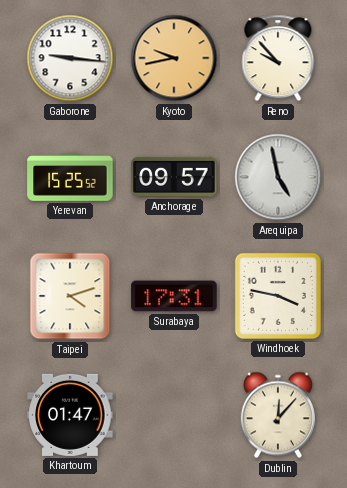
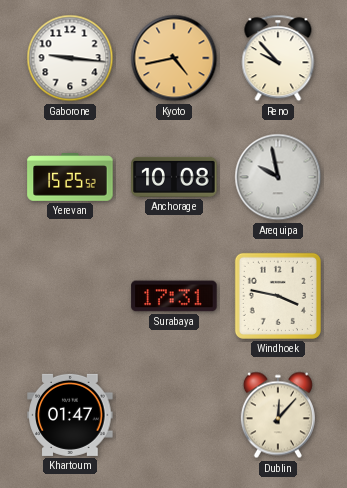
Kyoto: 9:43 -> 4:43
Anchorage: 09:57 -> 10:08
Arequipa: 4:58 -> 9:58
Taipei: 4:12 -> none
